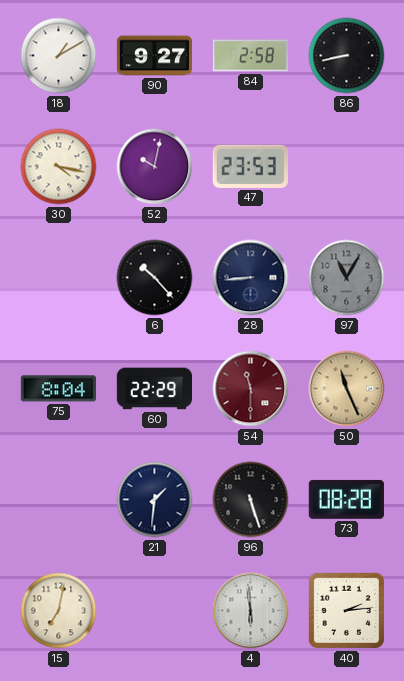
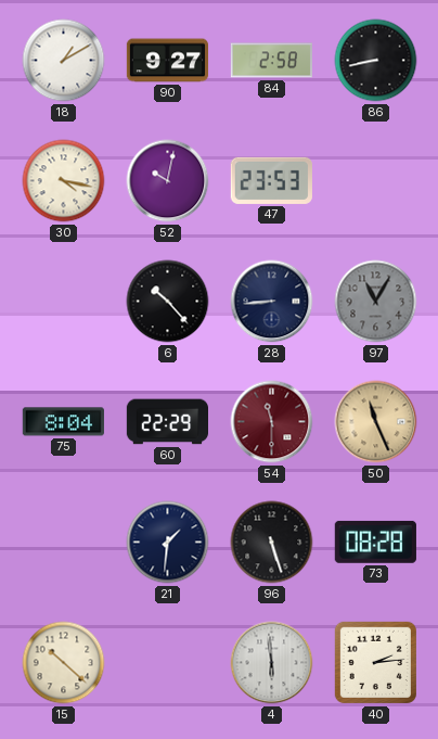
15: 7:02 -> 10:22
